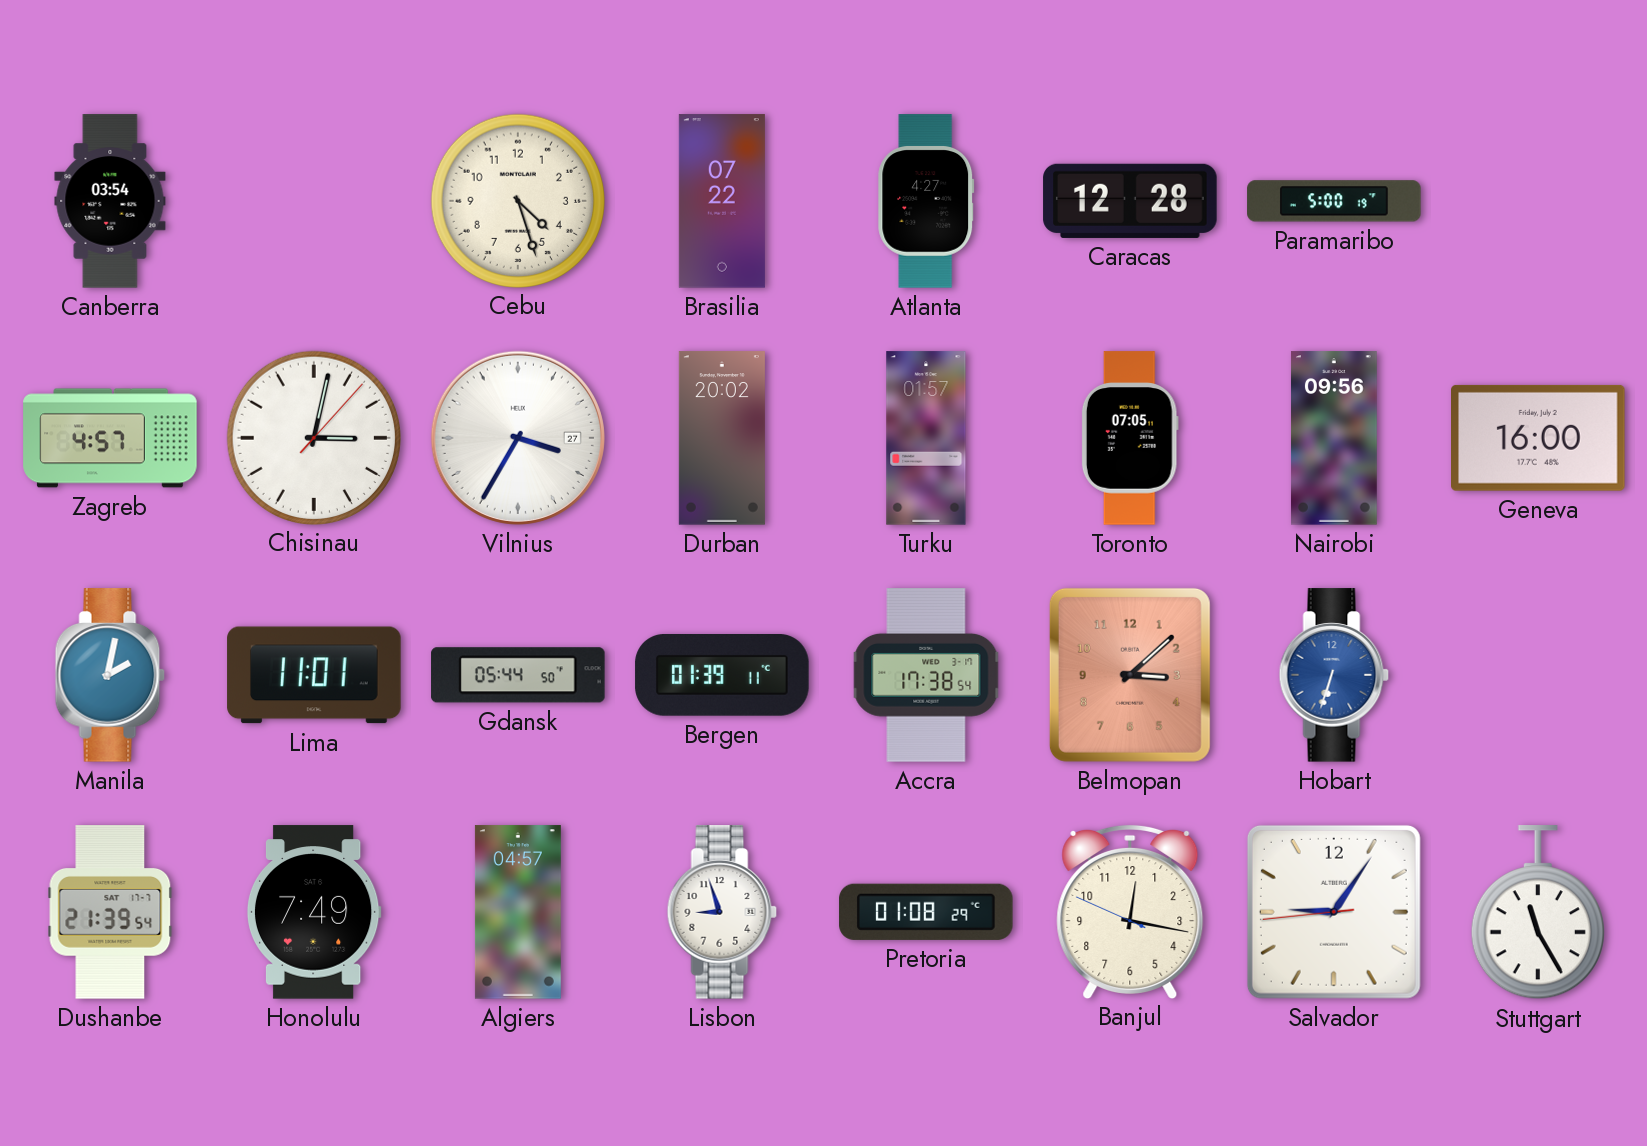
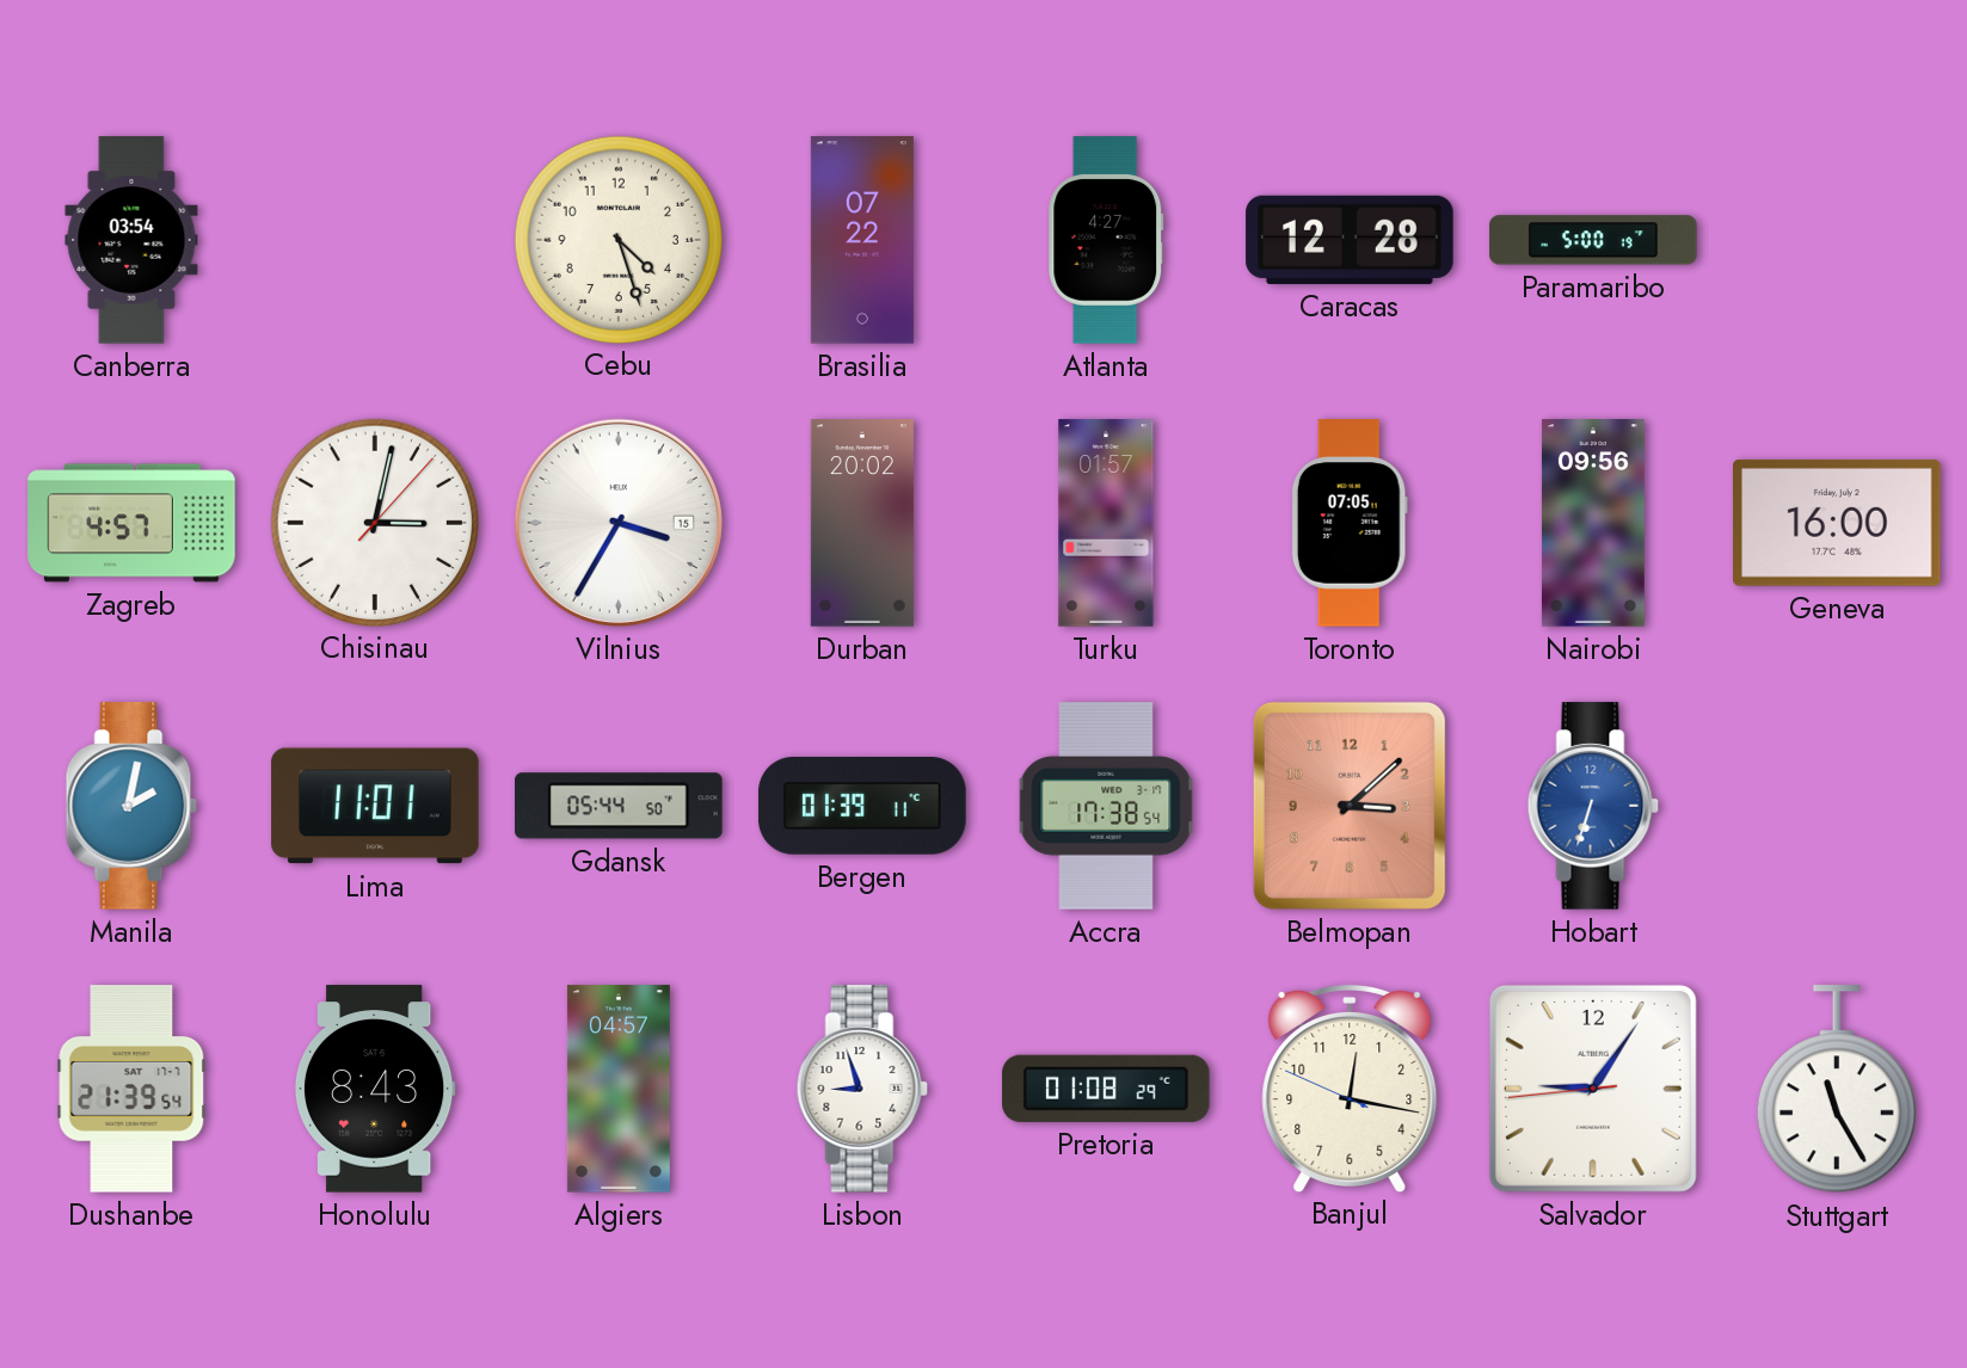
Vilnius date: 27 -> 15
Honolulu: 7:49 -> 8:43
